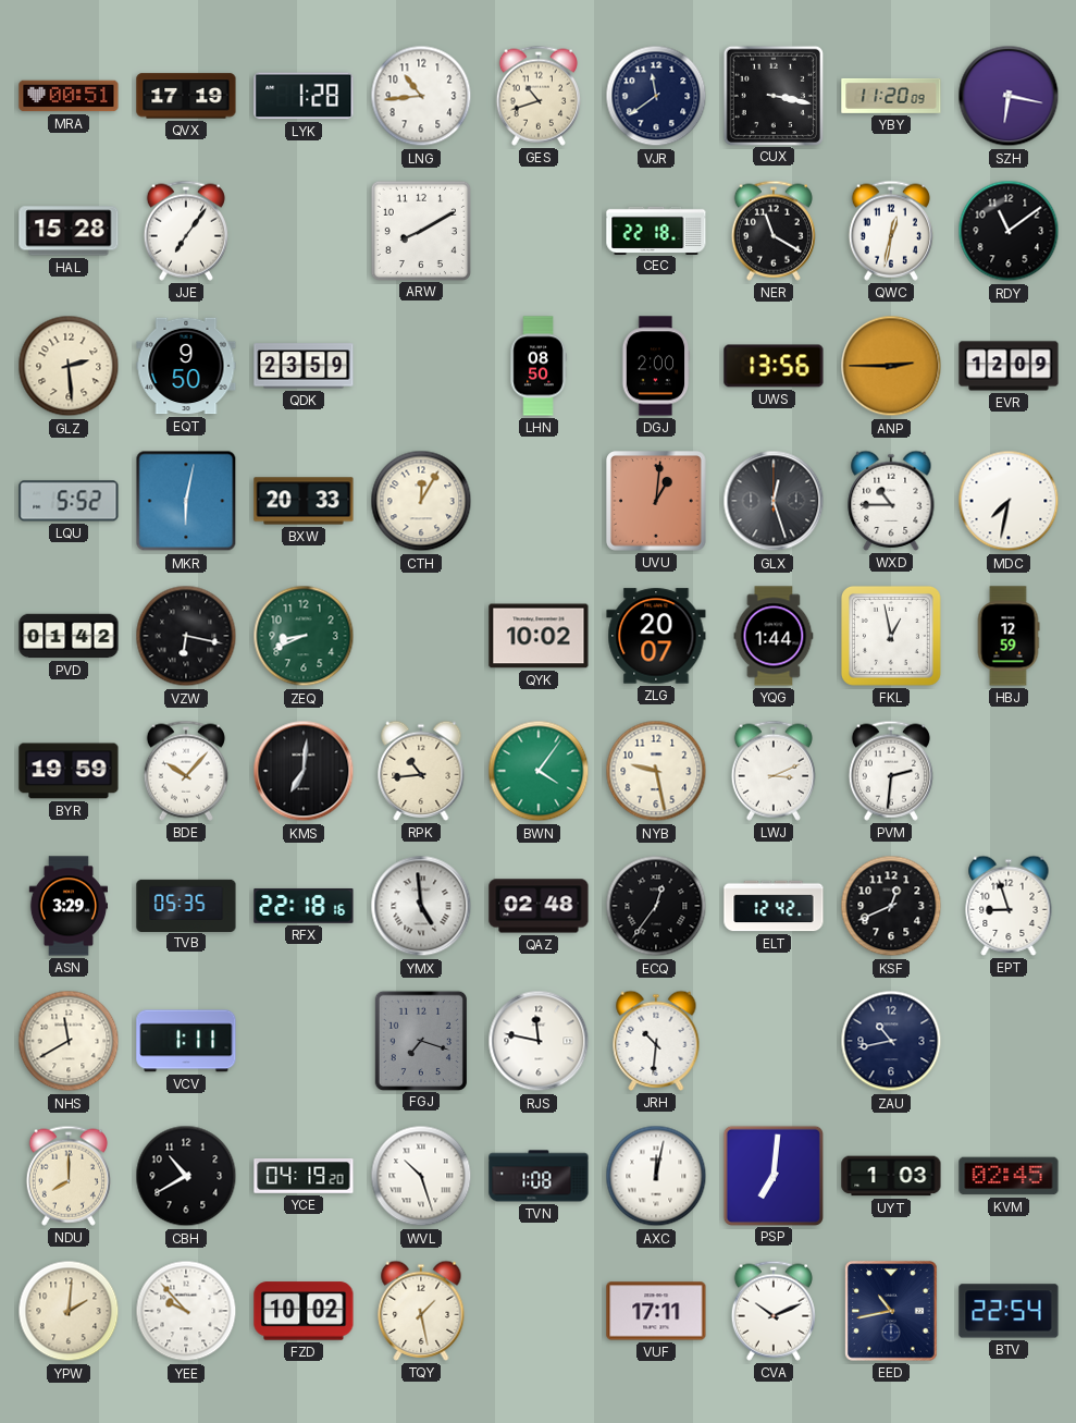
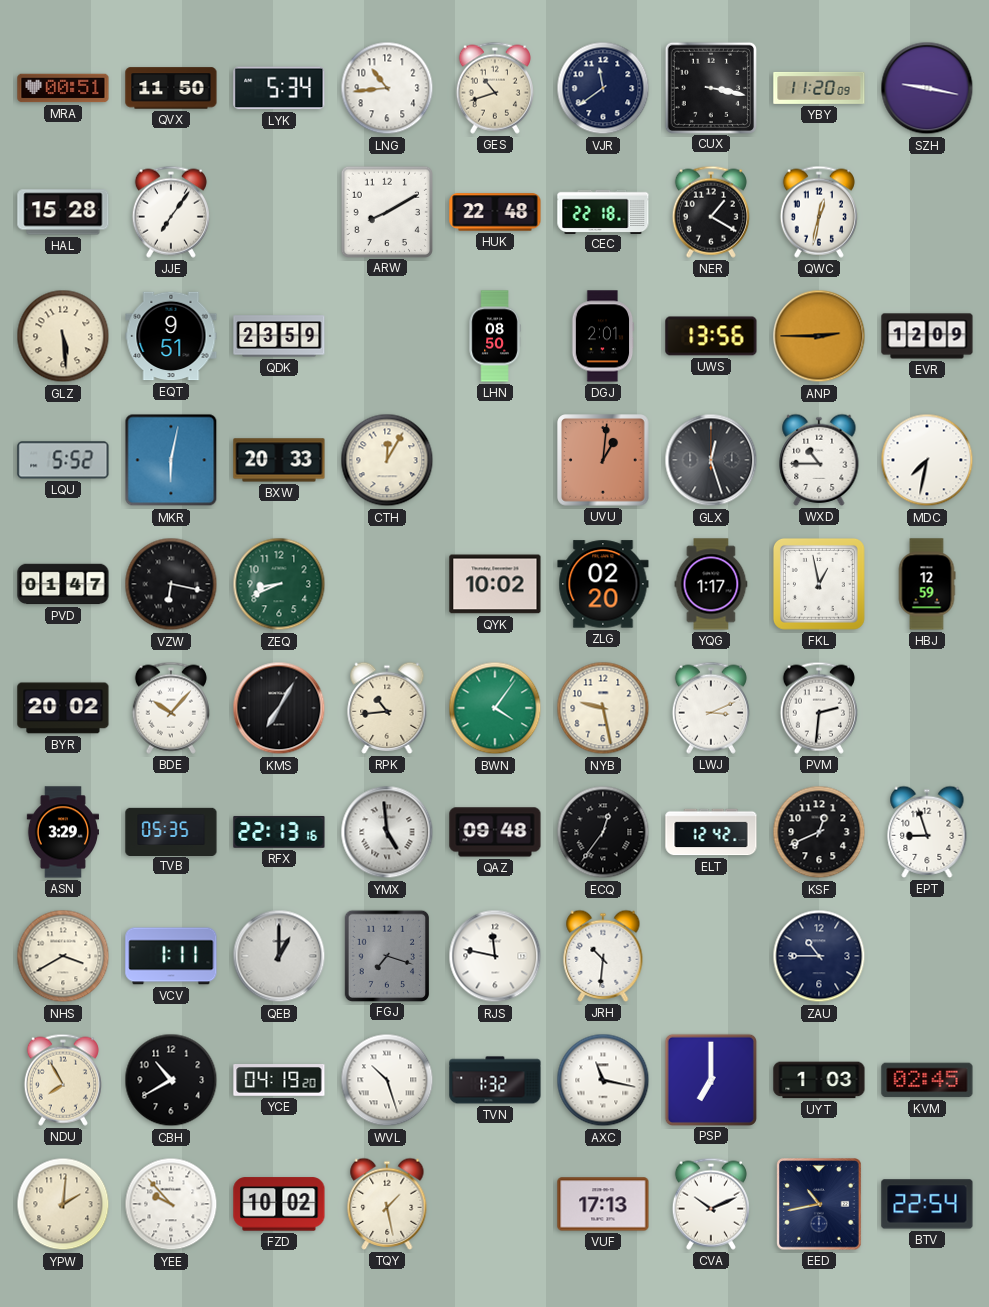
QVX: 17:19 -> 11:50
LYK: 1:28 -> 5:34
SZH: 6:17 -> 9:17
HUK: none -> 22:48
NER: 11:20 -> 1:20
RDY: 11:09 -> none
GLZ: 2:29 -> 5:29
EQT: 9:50 -> 9:51
DGJ: 2:00 -> 2:01
PVD: 01:42 -> 01:47
ZLG: 20:07 -> 02:20
YQG: 1:44 -> 1:17
BYR: 19:59 -> 20:02
KMS: 7:01 -> 7:05
RFX: 22:18 -> 22:13
QAZ: 02:48 -> 09:48
NHS: 11:40 -> 3:40
QEB: none -> 1:00
ZAU: 10:43 -> 10:45
NDU: 8:00 -> 7:55
TVN: 1:08 -> 1:32
AXC: 12:02 -> 11:17
PSP: 7:01 -> 7:00
VUF: 17:11 -> 17:13
